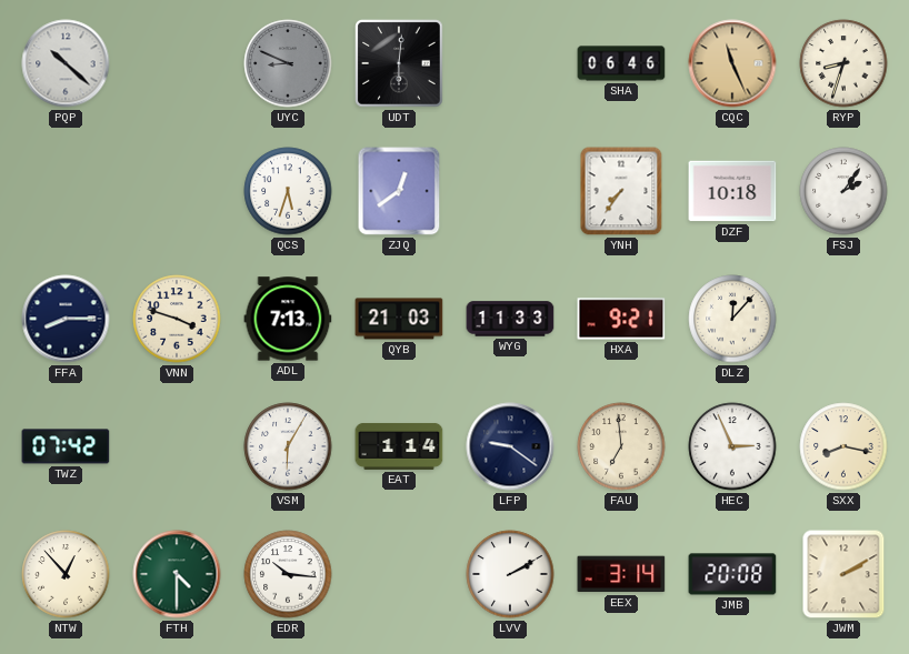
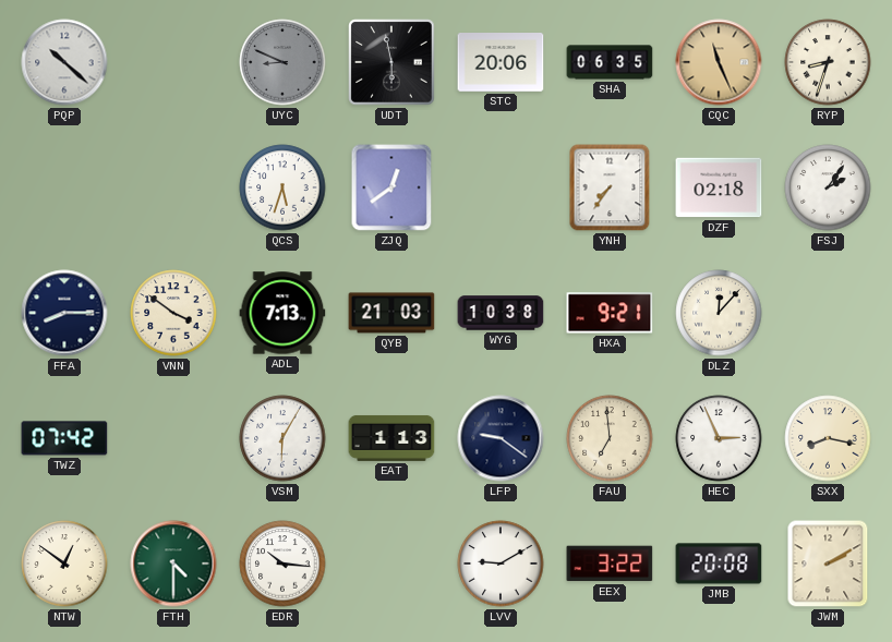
UDT: 6:01 -> 5:58
STC: none -> 20:06
SHA: 06:46 -> 06:35
DZF: 10:18 -> 02:18
VNN: 3:48 -> 3:51
WYG: 11:33 -> 10:38
EAT: 1:14 -> 1:13
NTW: 12:53 -> 12:51
LVV: 2:10 -> 9:10
EEX: 3:14 -> 3:22
